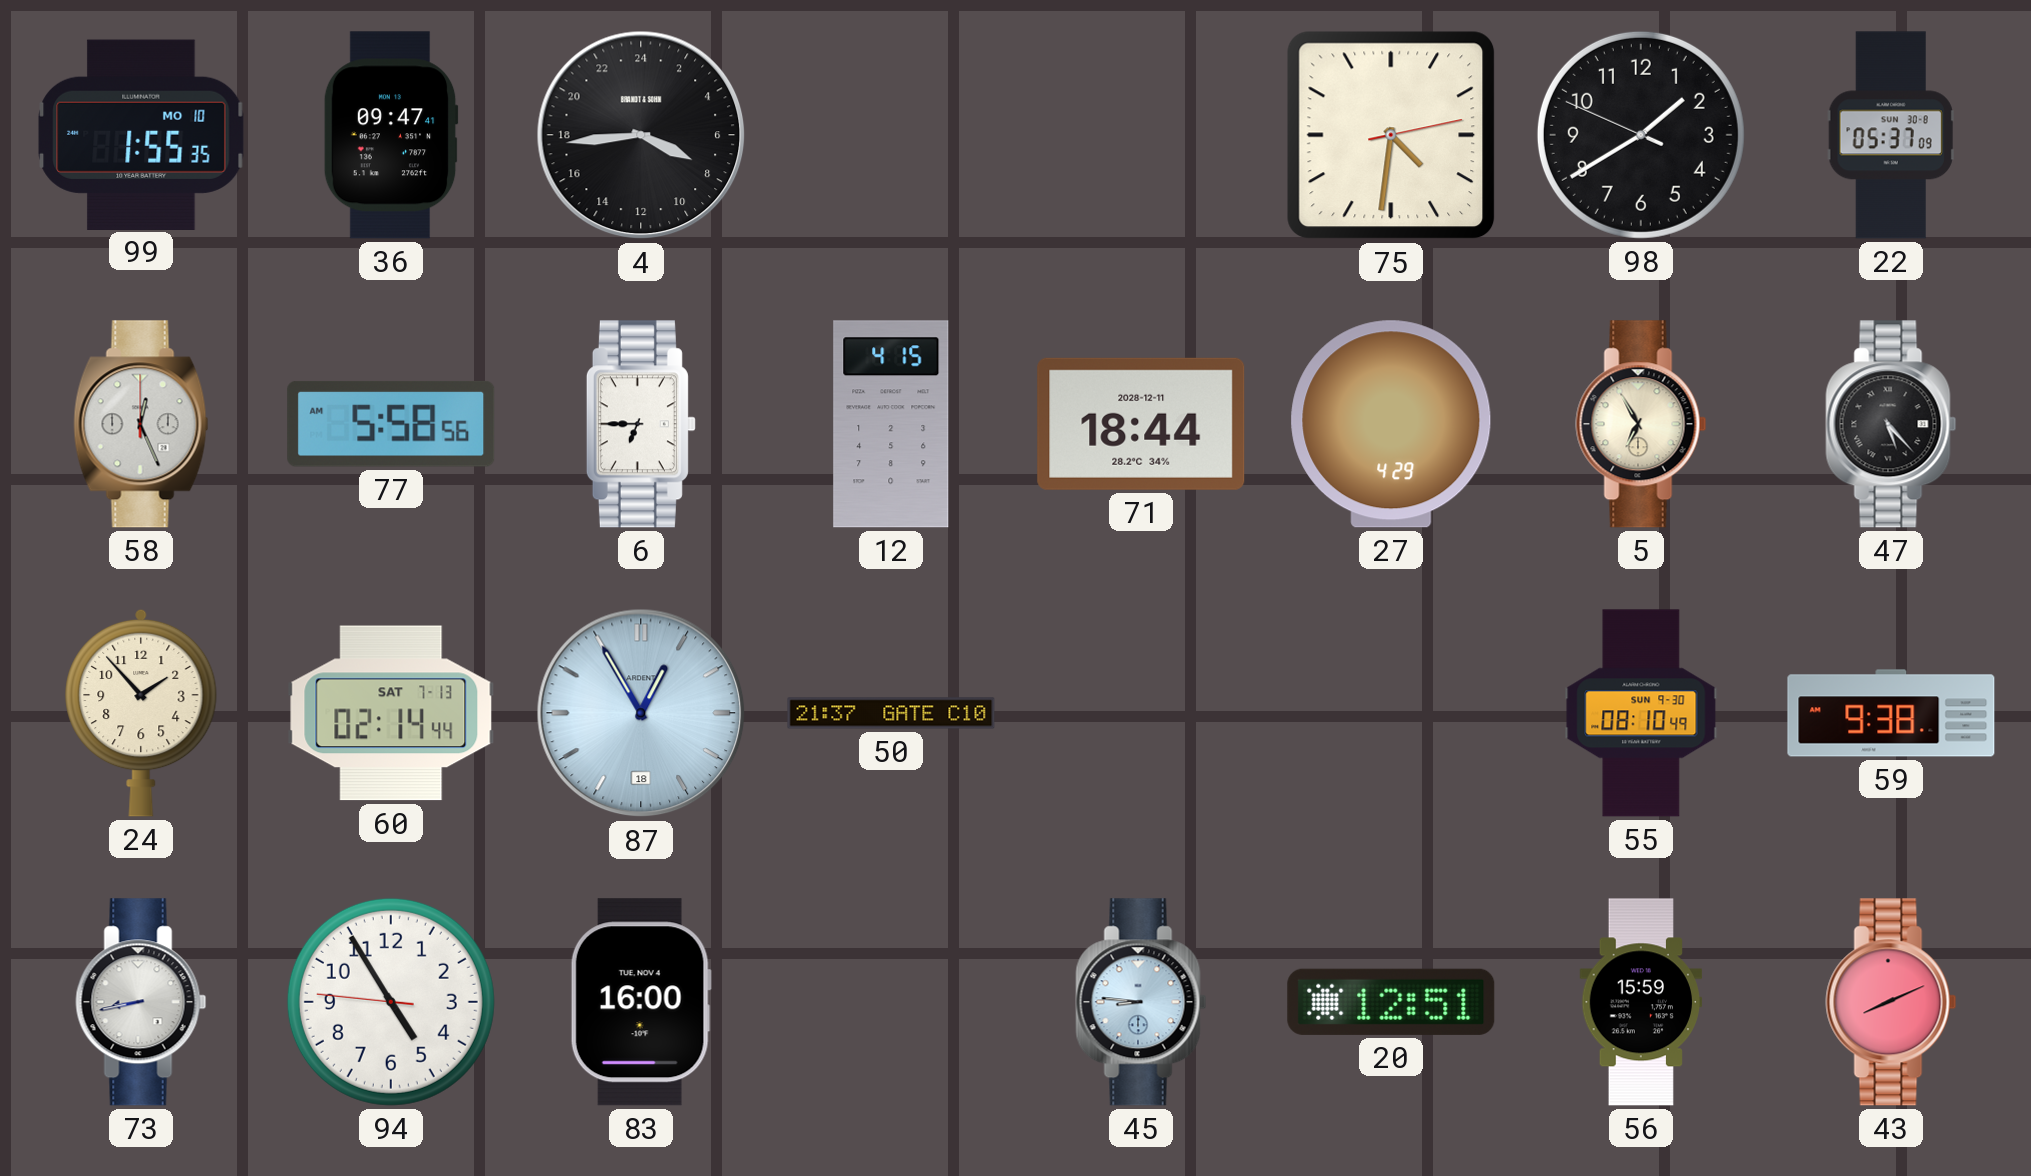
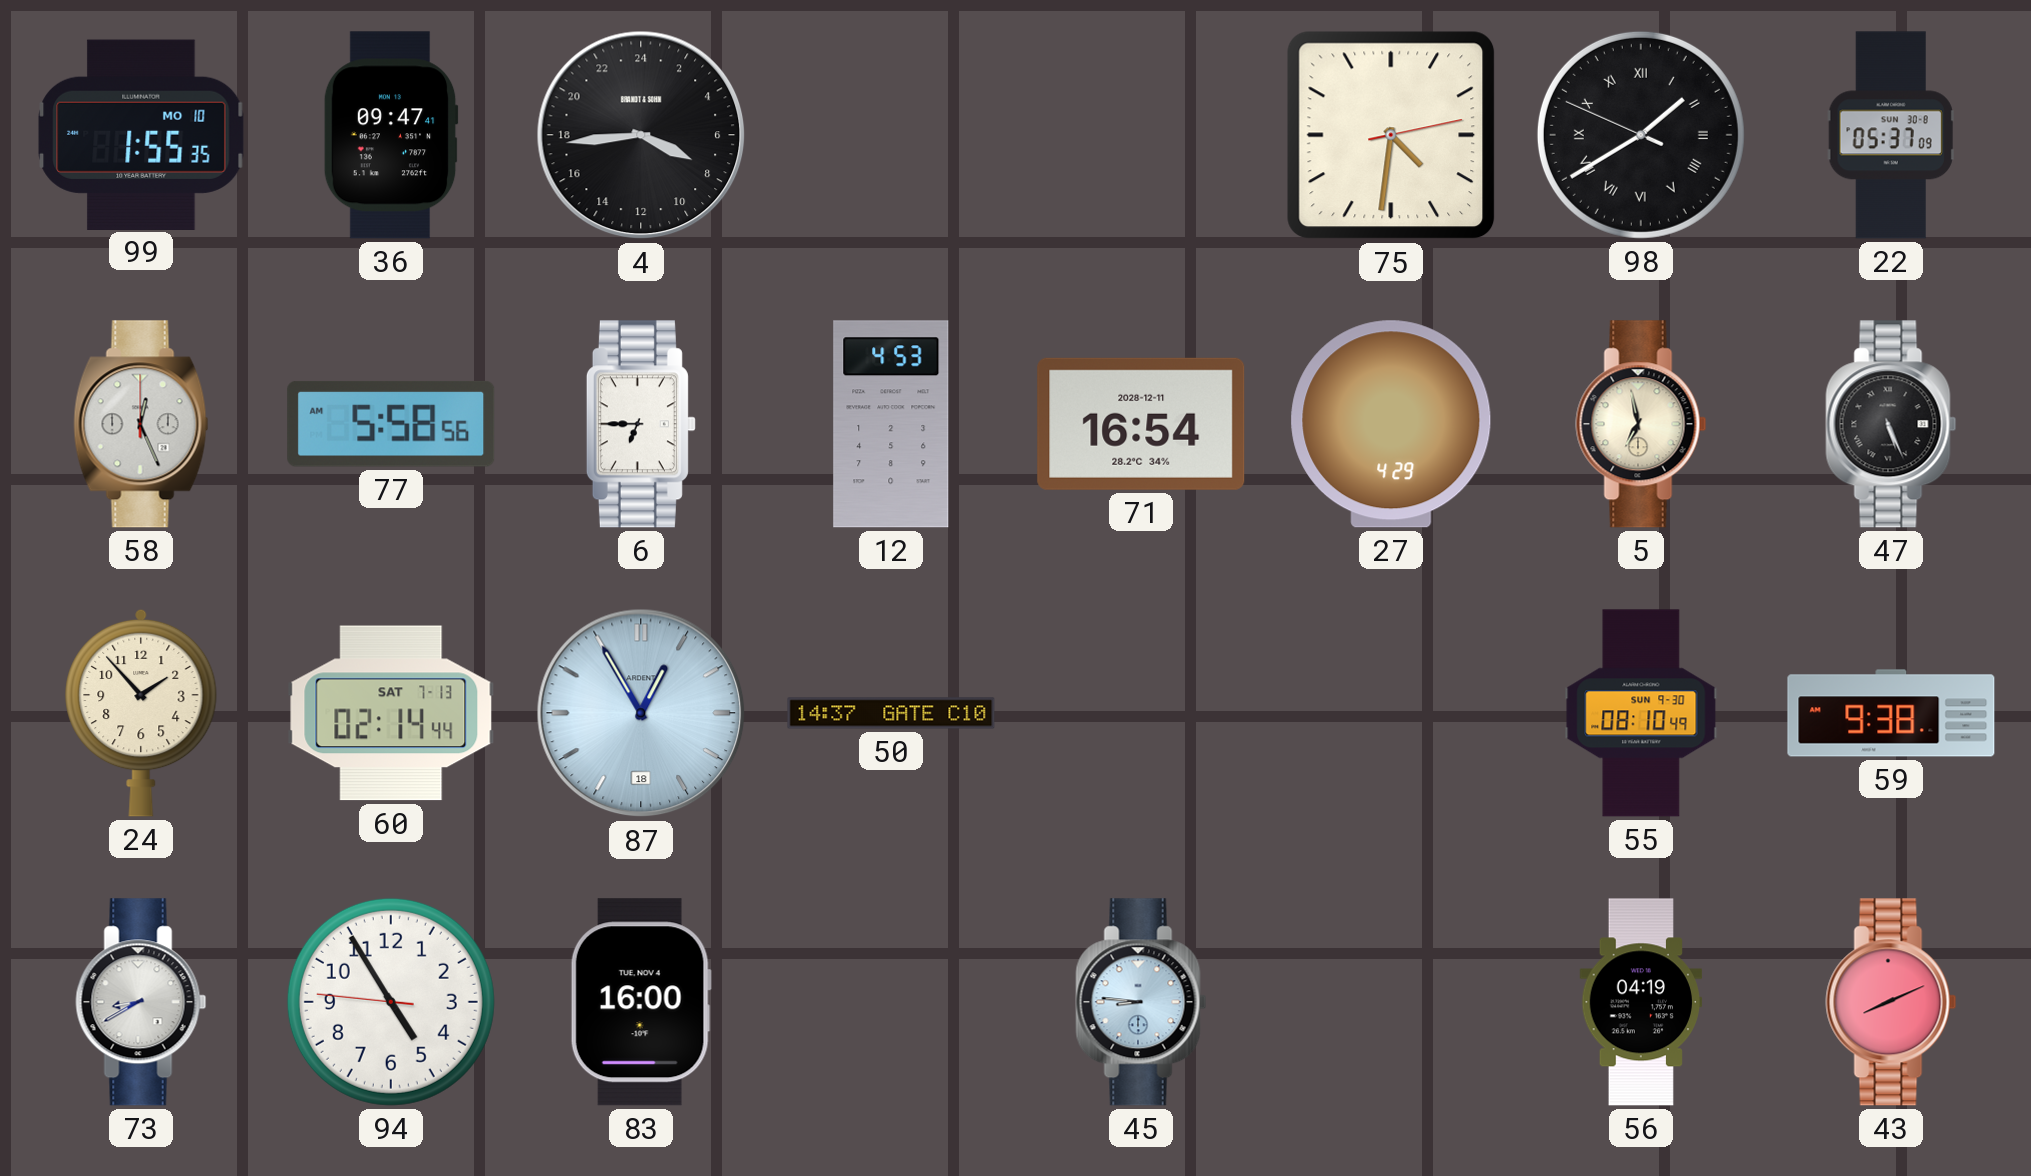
98 numerals: Arabic -> Roman
12: 4:15 -> 4:53
71: 18:44 -> 16:54
5: 6:55 -> 6:58
47: 5:23 -> 5:26
50: 21:37 -> 14:37
73: 8:43 -> 8:40
20: 12:51 -> none
56: 15:59 -> 04:19
